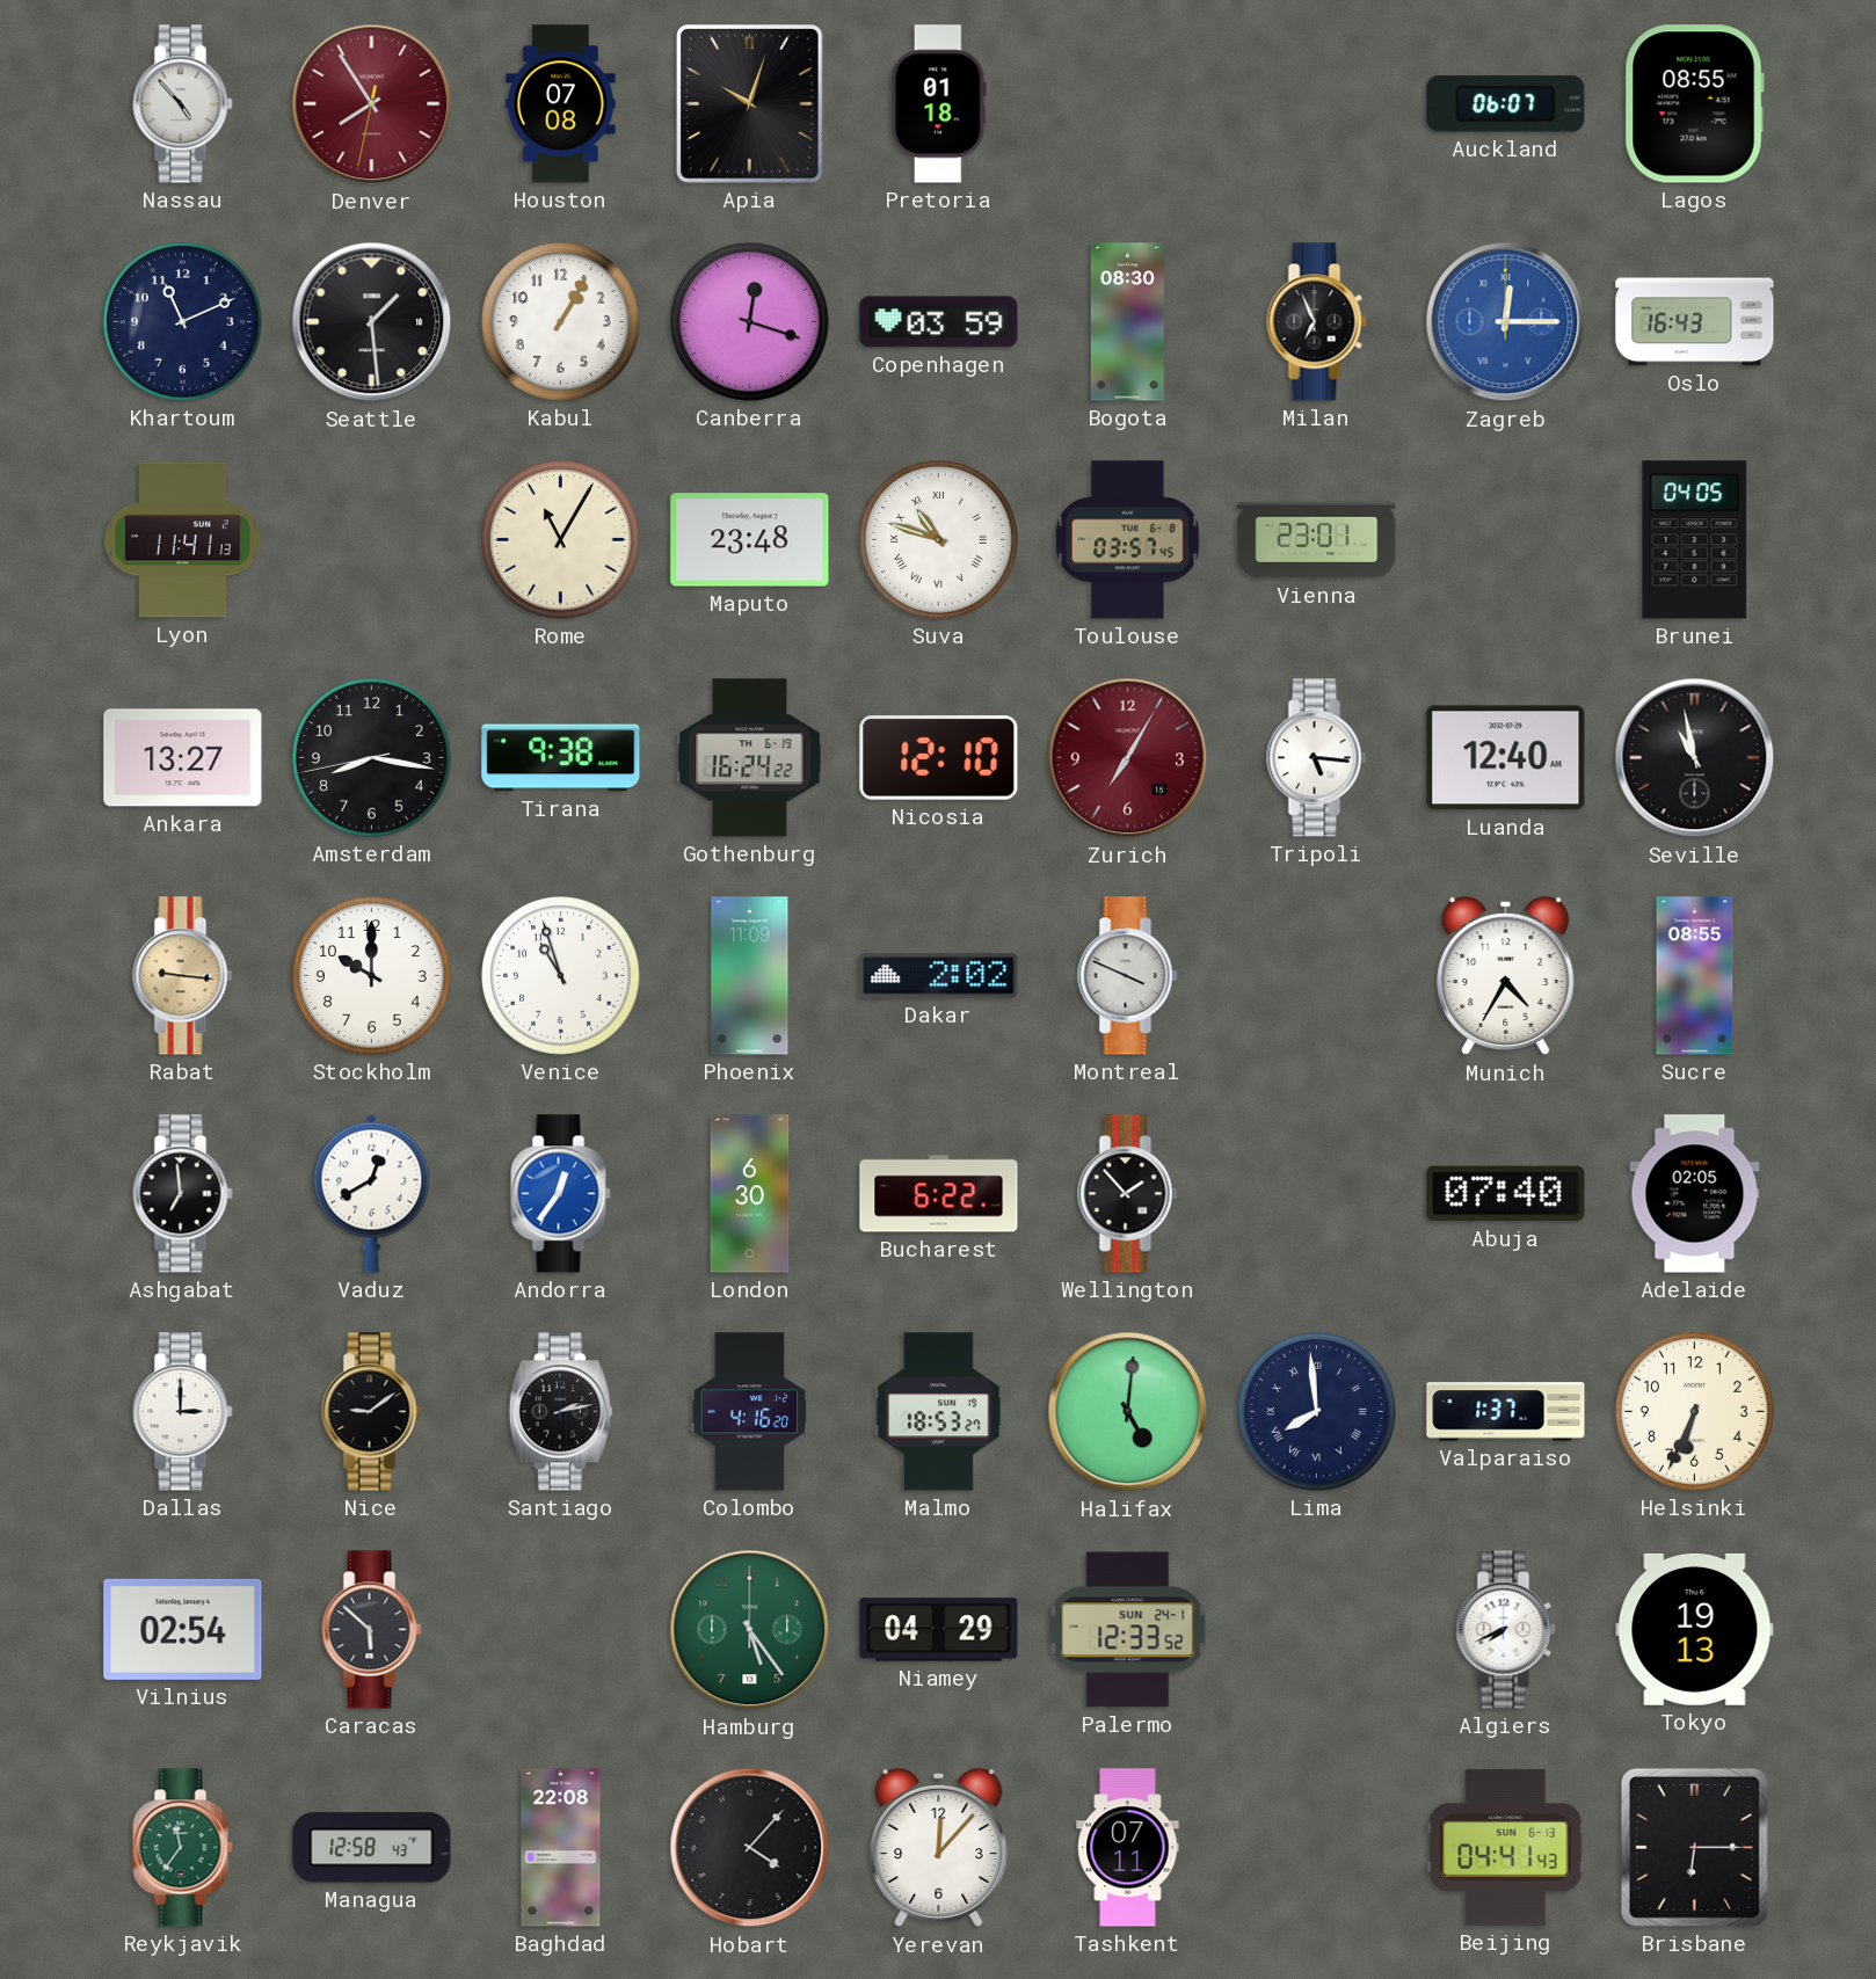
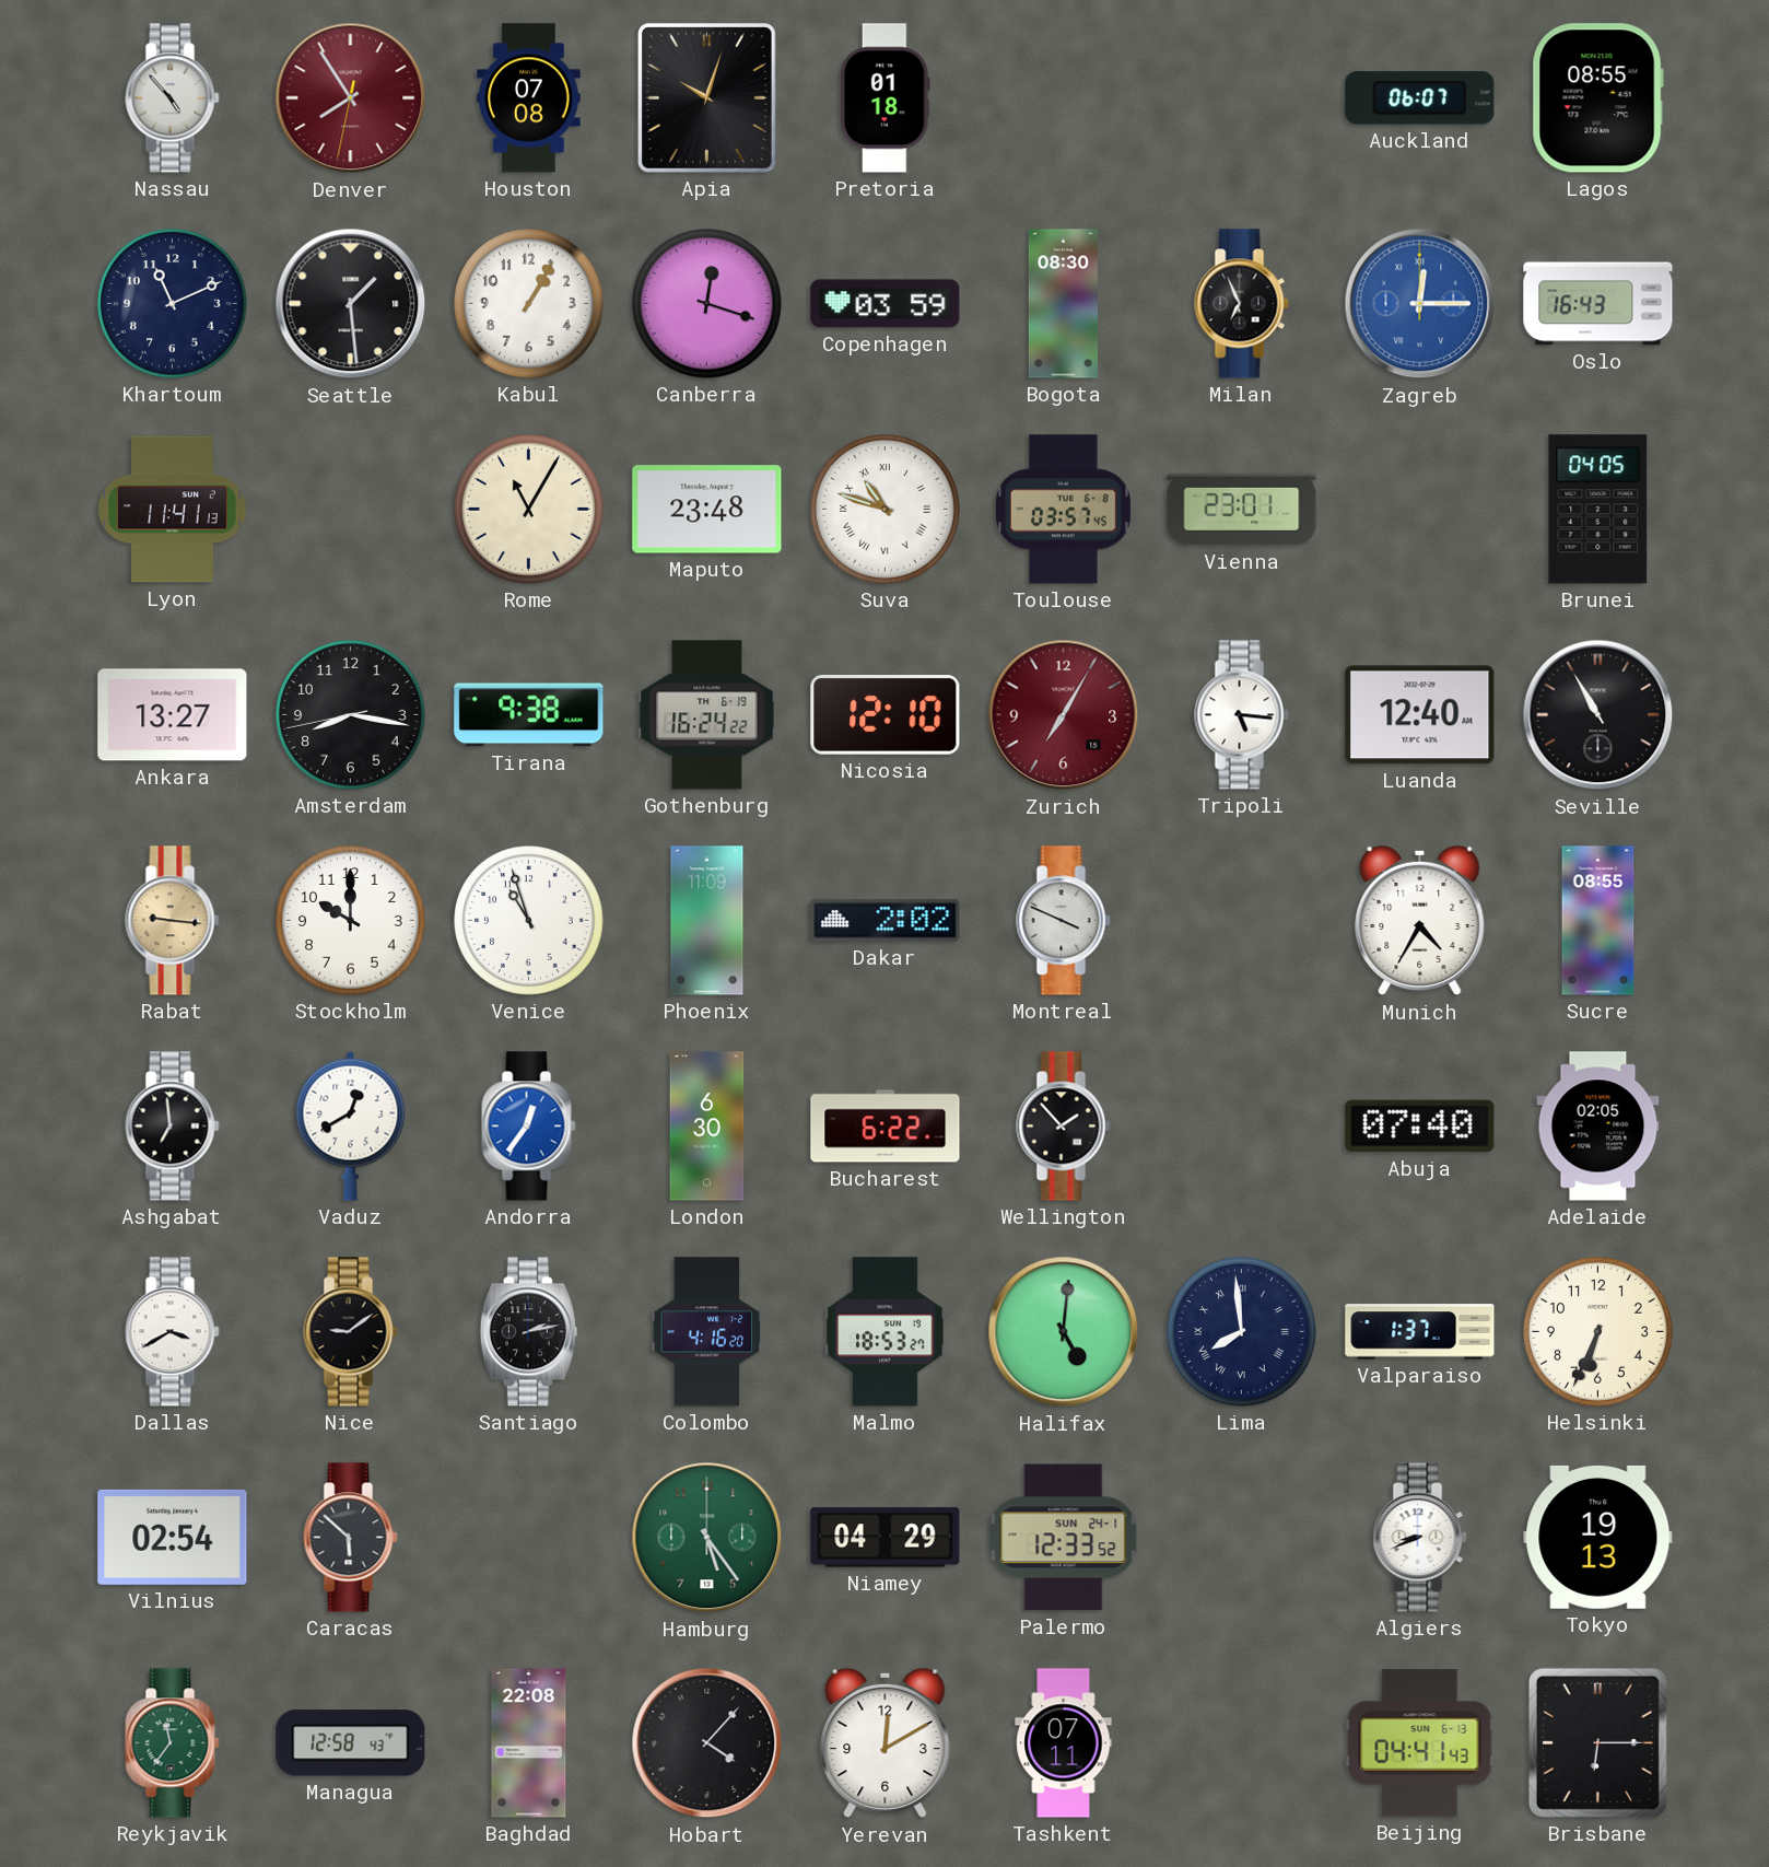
Seville: 10:58 -> 10:55
Dallas: 3:00 -> 3:40
Algiers: 7:41 -> 8:41
Yerevan: 12:07 -> 12:10
